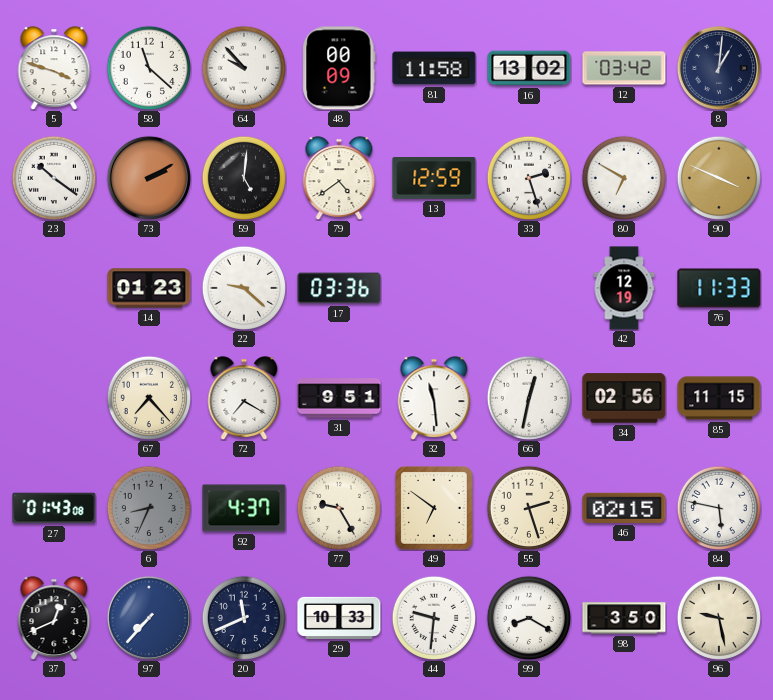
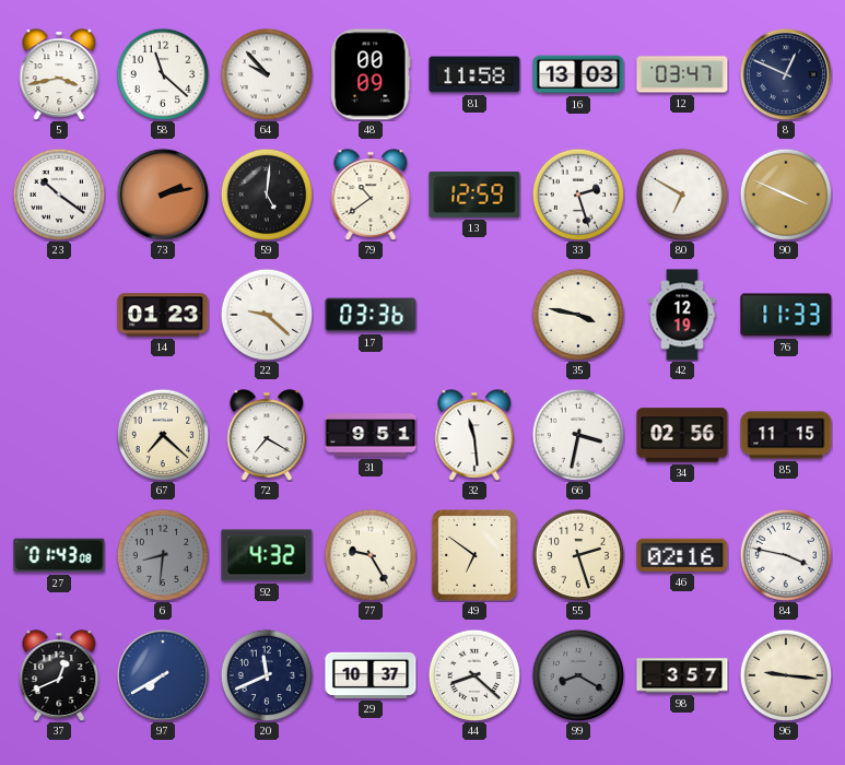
5: 3:48 -> 3:43
16: 13:02 -> 13:03
12: 03:42 -> 03:47
8: 1:01 -> 12:49
73: 2:10 -> 2:13
79: 4:39 -> 10:39
35: none -> 3:47
67: 7:23 -> 7:22
66: 12:32 -> 3:32
6: 8:34 -> 8:31
92: 4:37 -> 4:32
46: 02:15 -> 02:16
84: 5:47 -> 3:47
97: 7:37 -> 7:40
29: 10:33 -> 10:37
44: 9:31 -> 8:22
99 dial: white -> grey
98: 3:50 -> 3:57
96: 9:28 -> 9:16
